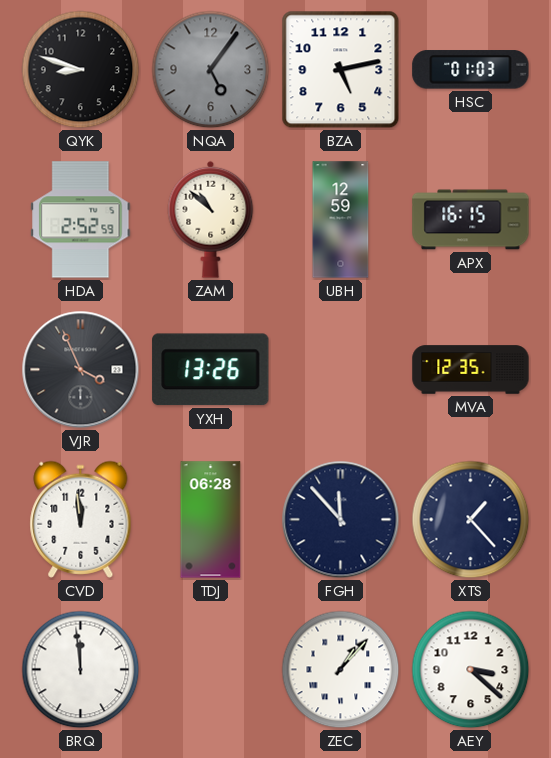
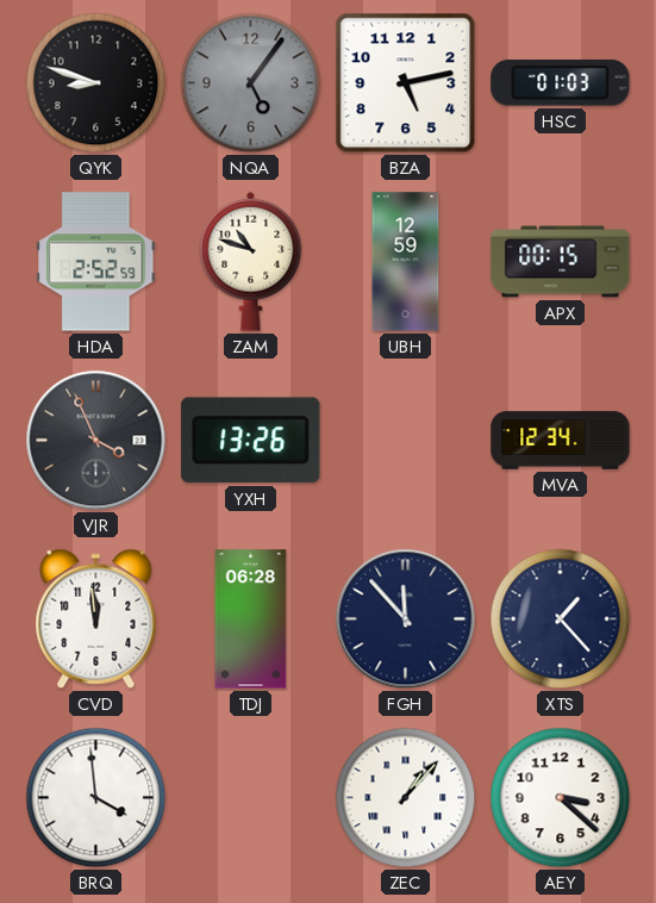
ZAM: 10:52 -> 10:48
APX: 16:15 -> 00:15
MVA: 12:35 -> 12:34
BRQ: 11:59 -> 3:59
